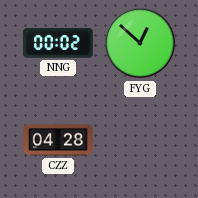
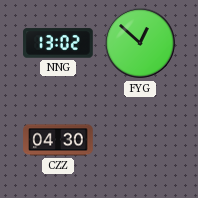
NNG: 00:02 -> 13:02
CZZ: 04:28 -> 04:30
